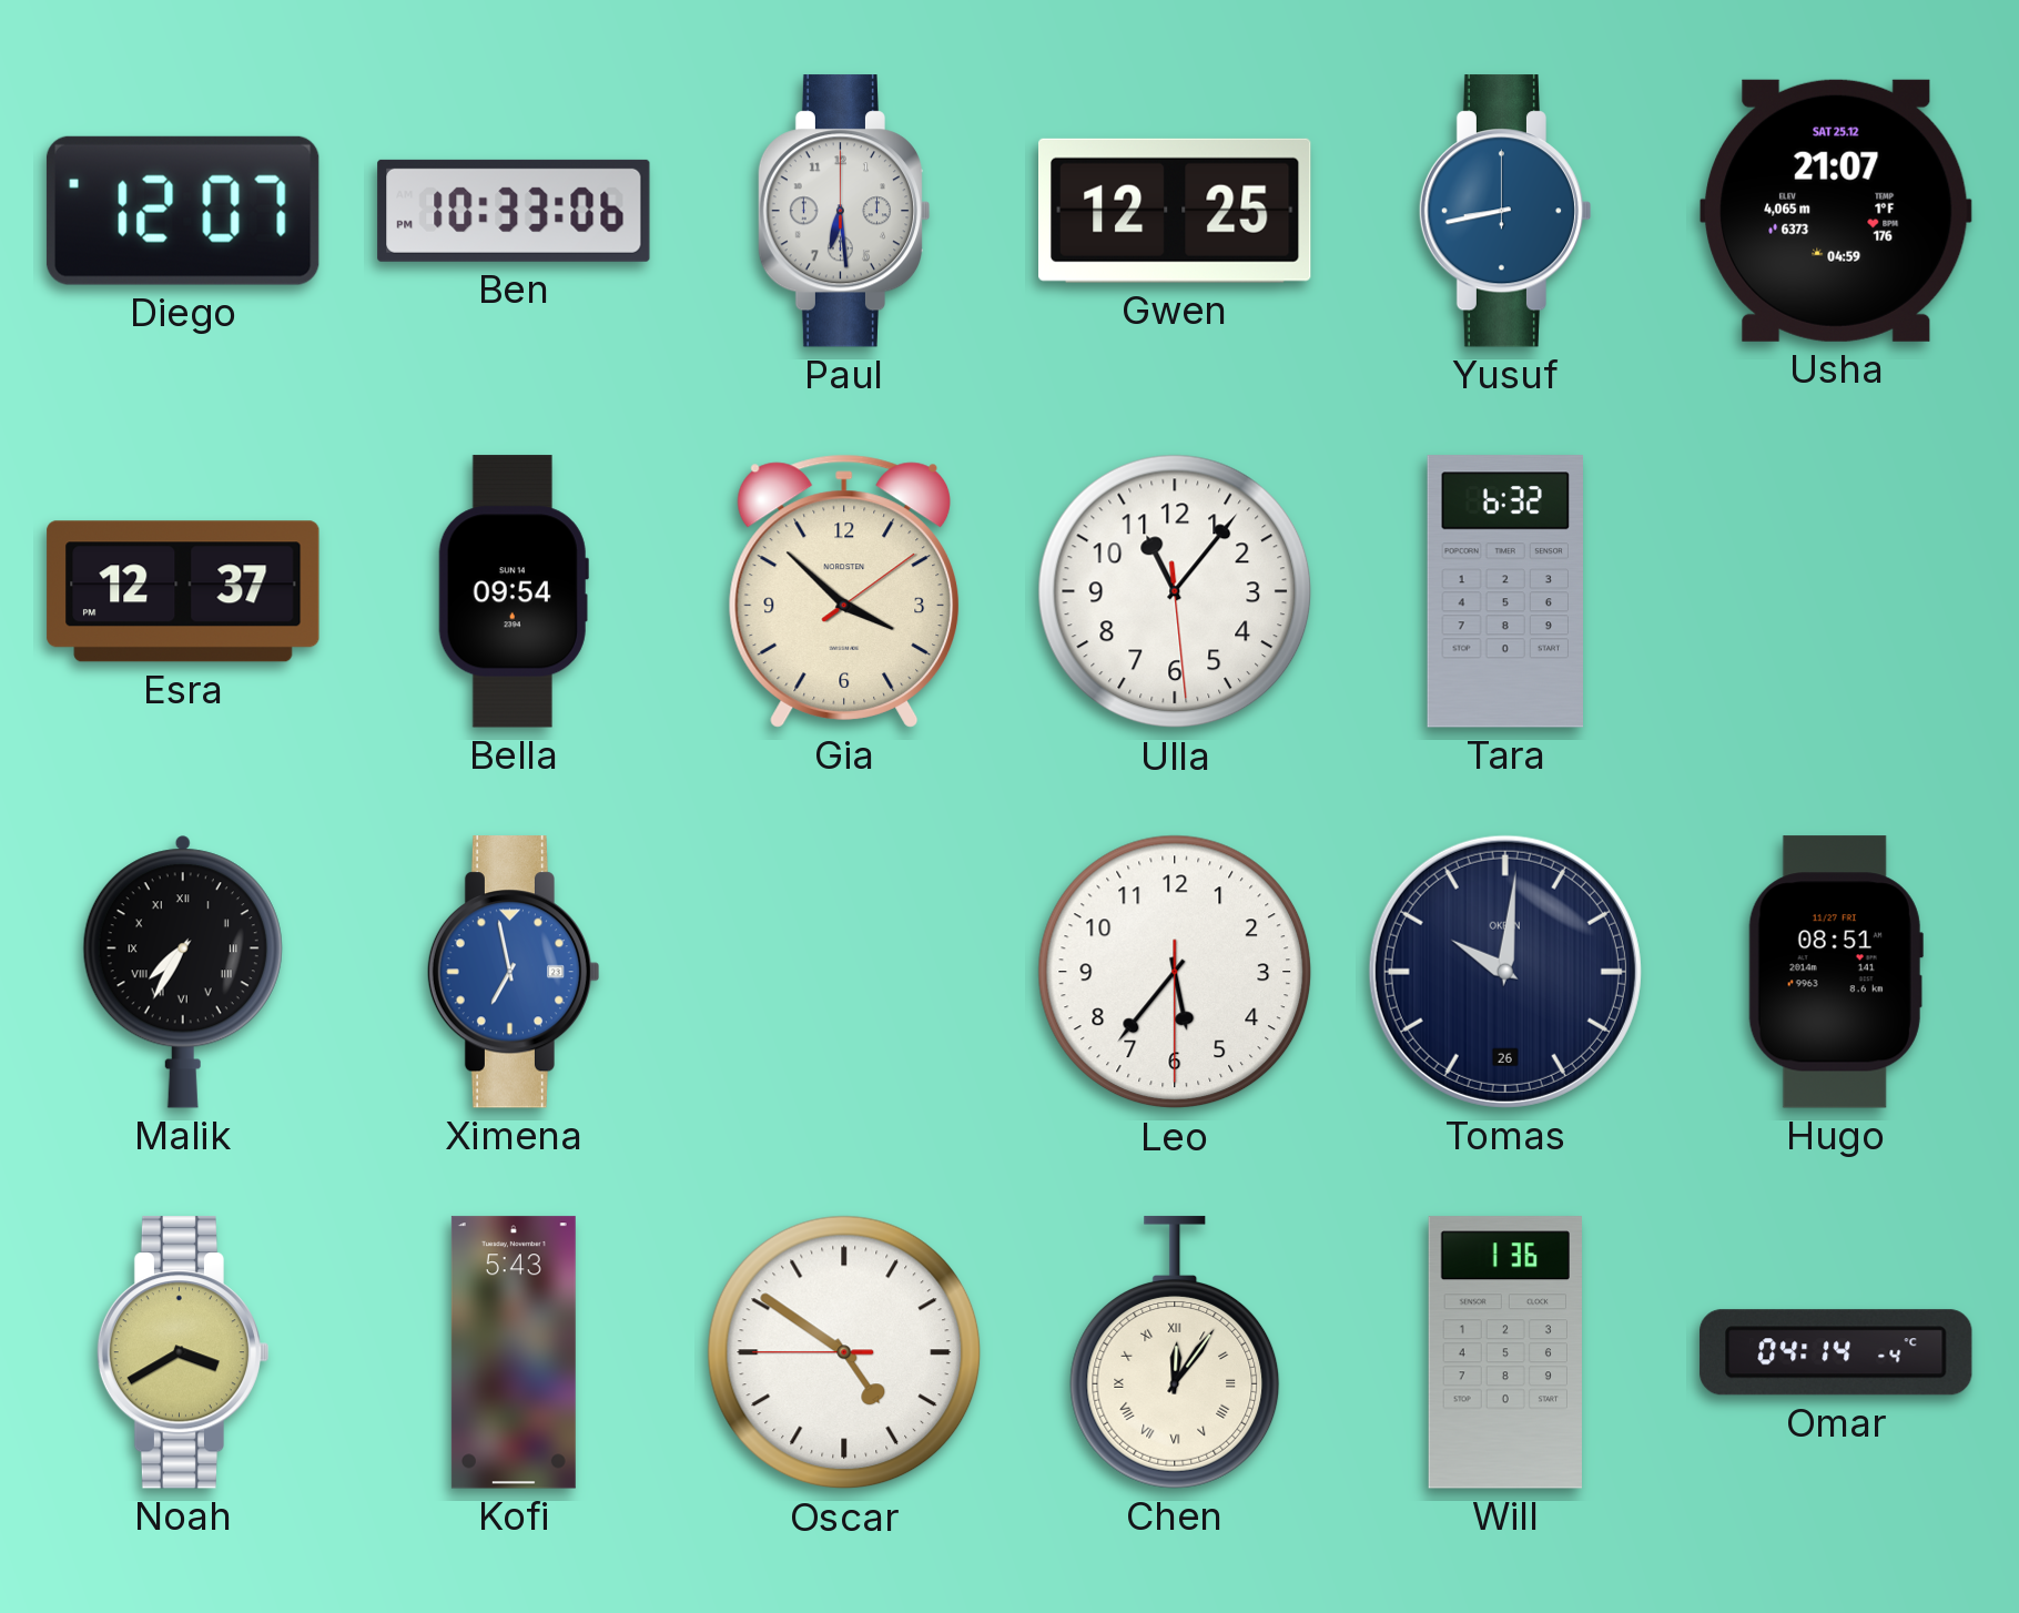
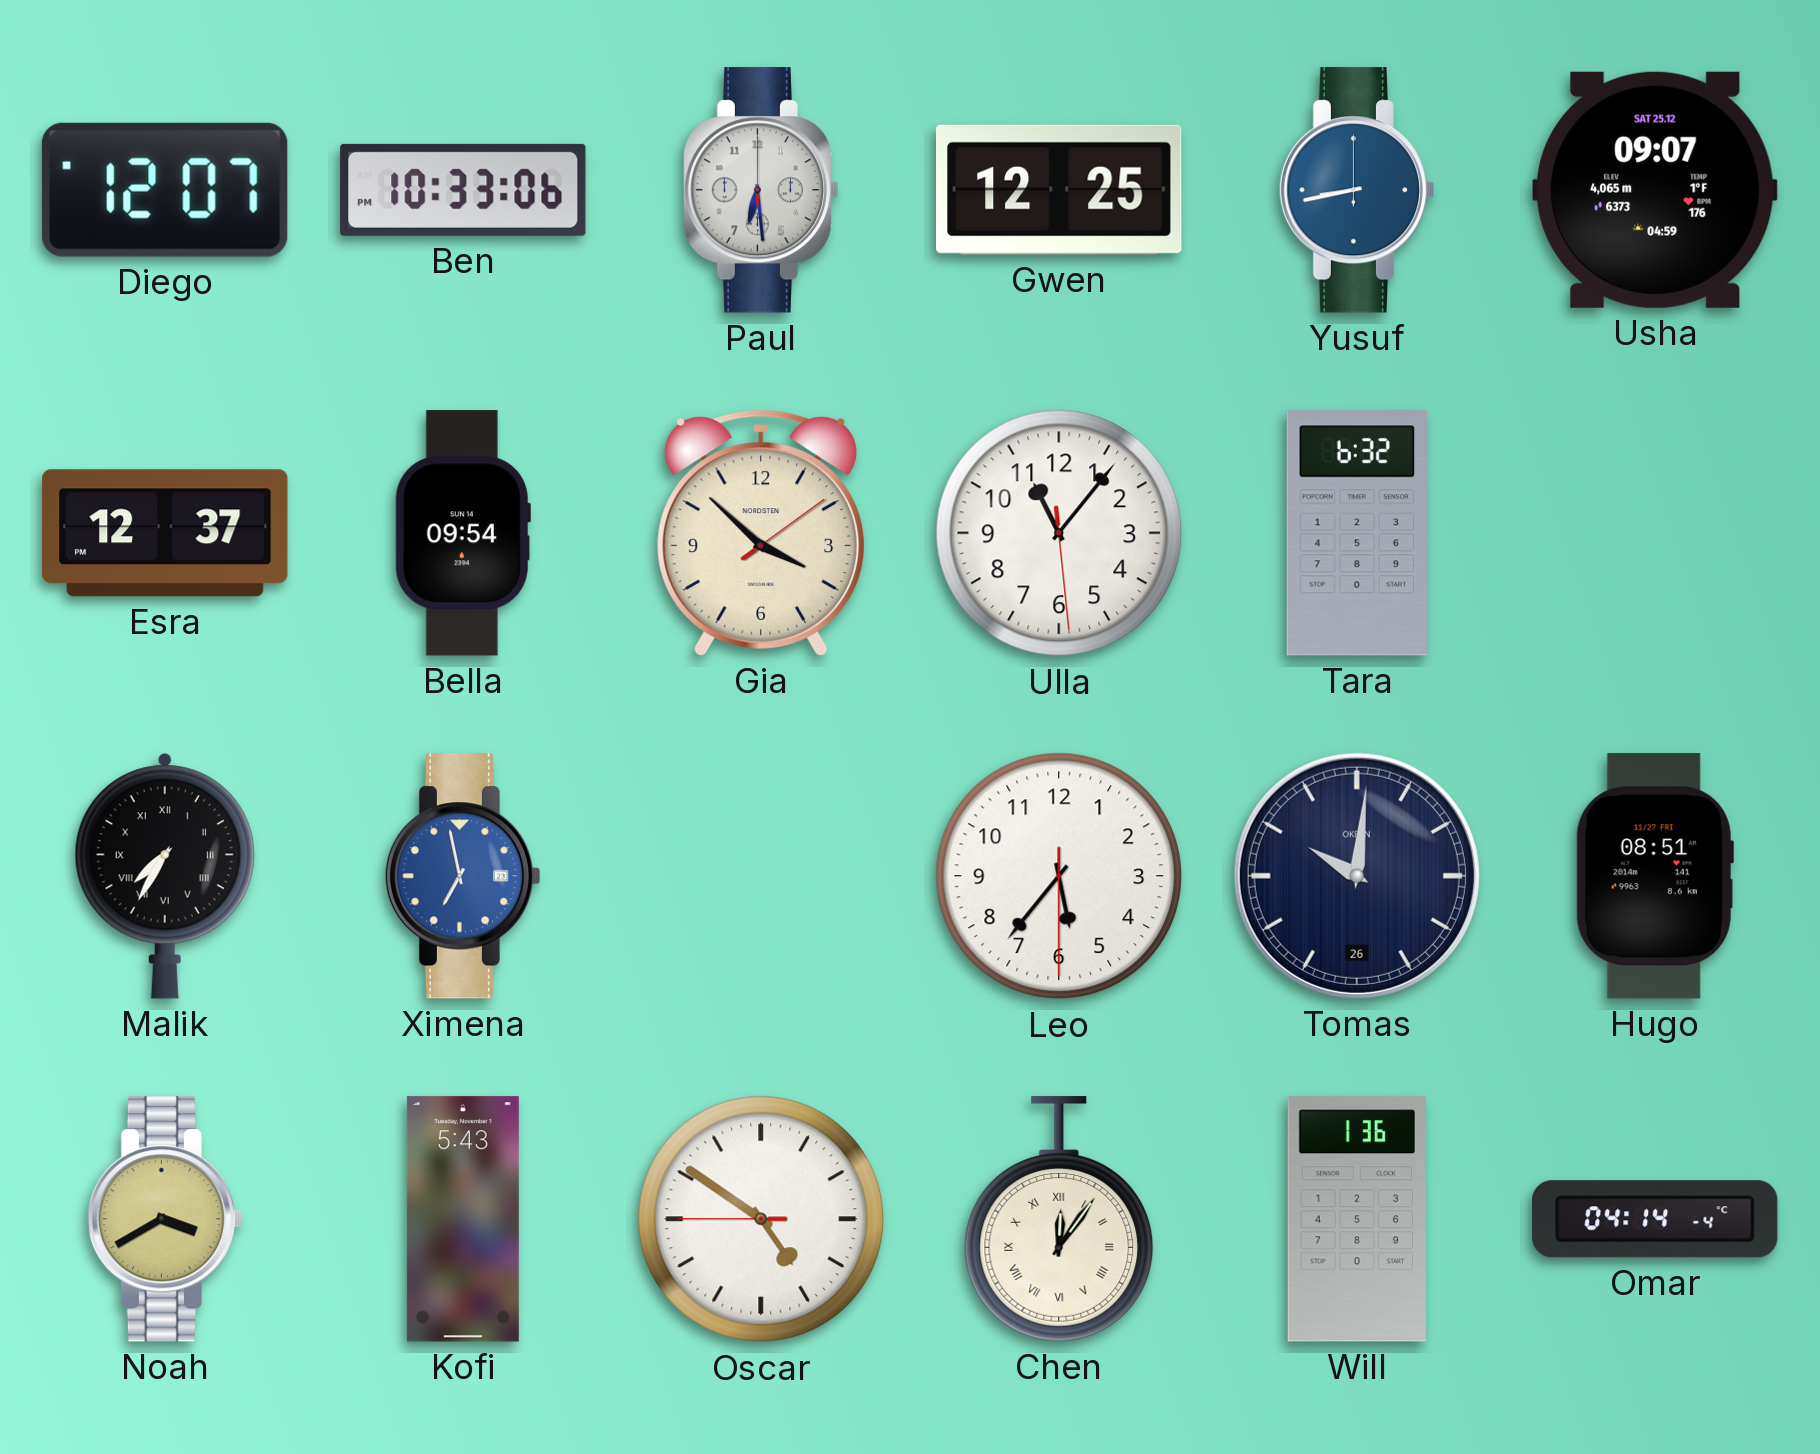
Usha: 21:07 -> 09:07
